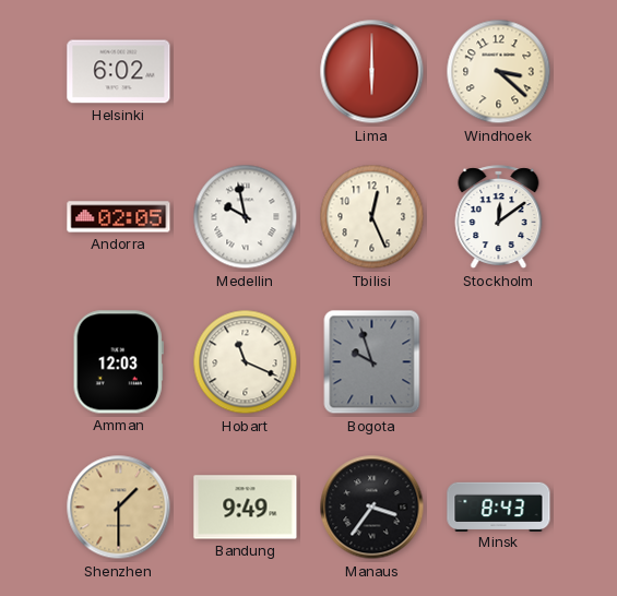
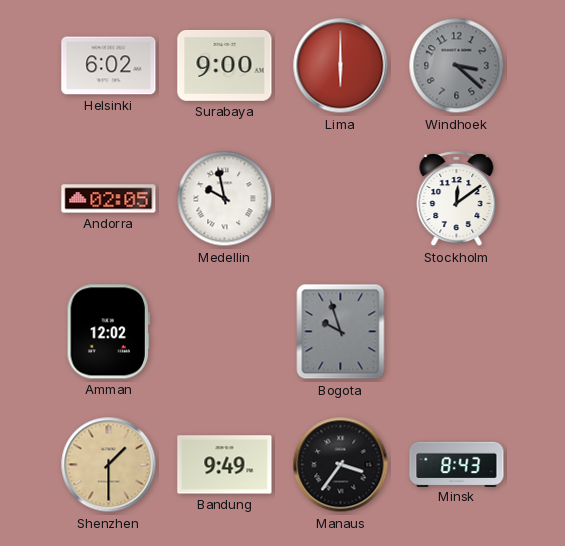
Surabaya: none -> 9:00
Windhoek dial: cream -> grey
Tbilisi: 12:26 -> none
Amman: 12:03 -> 12:02
Hobart: 11:19 -> none
